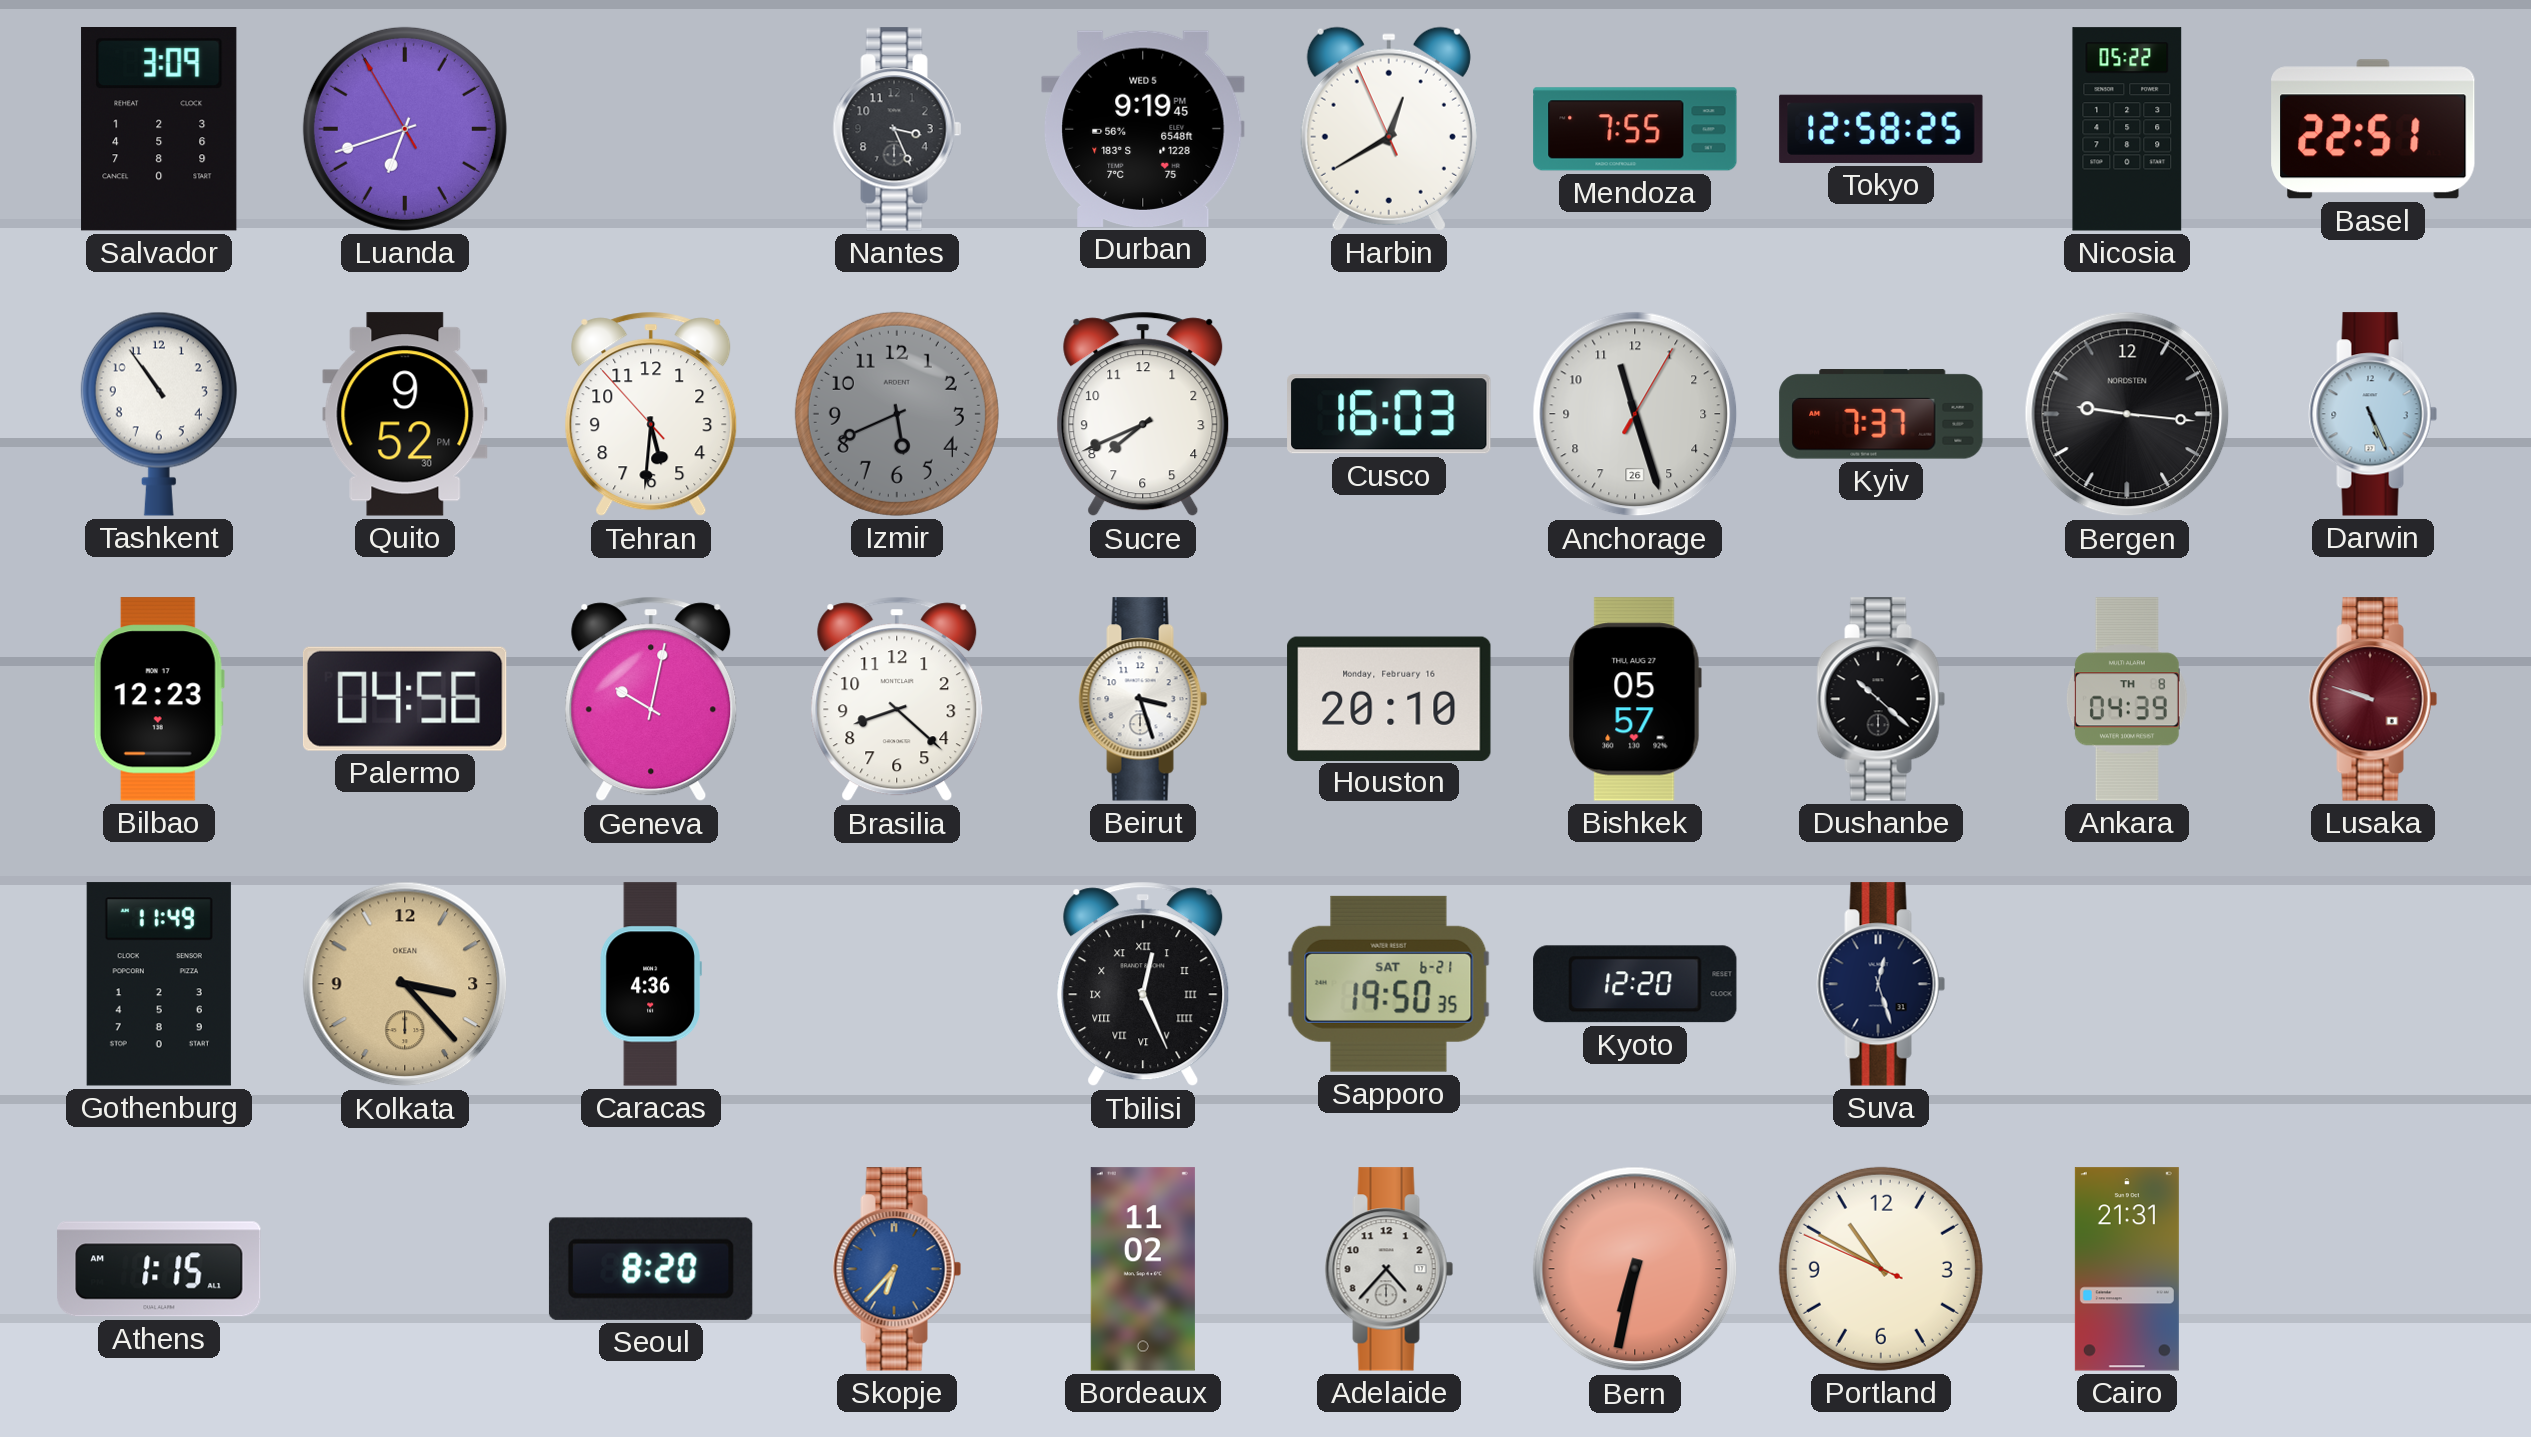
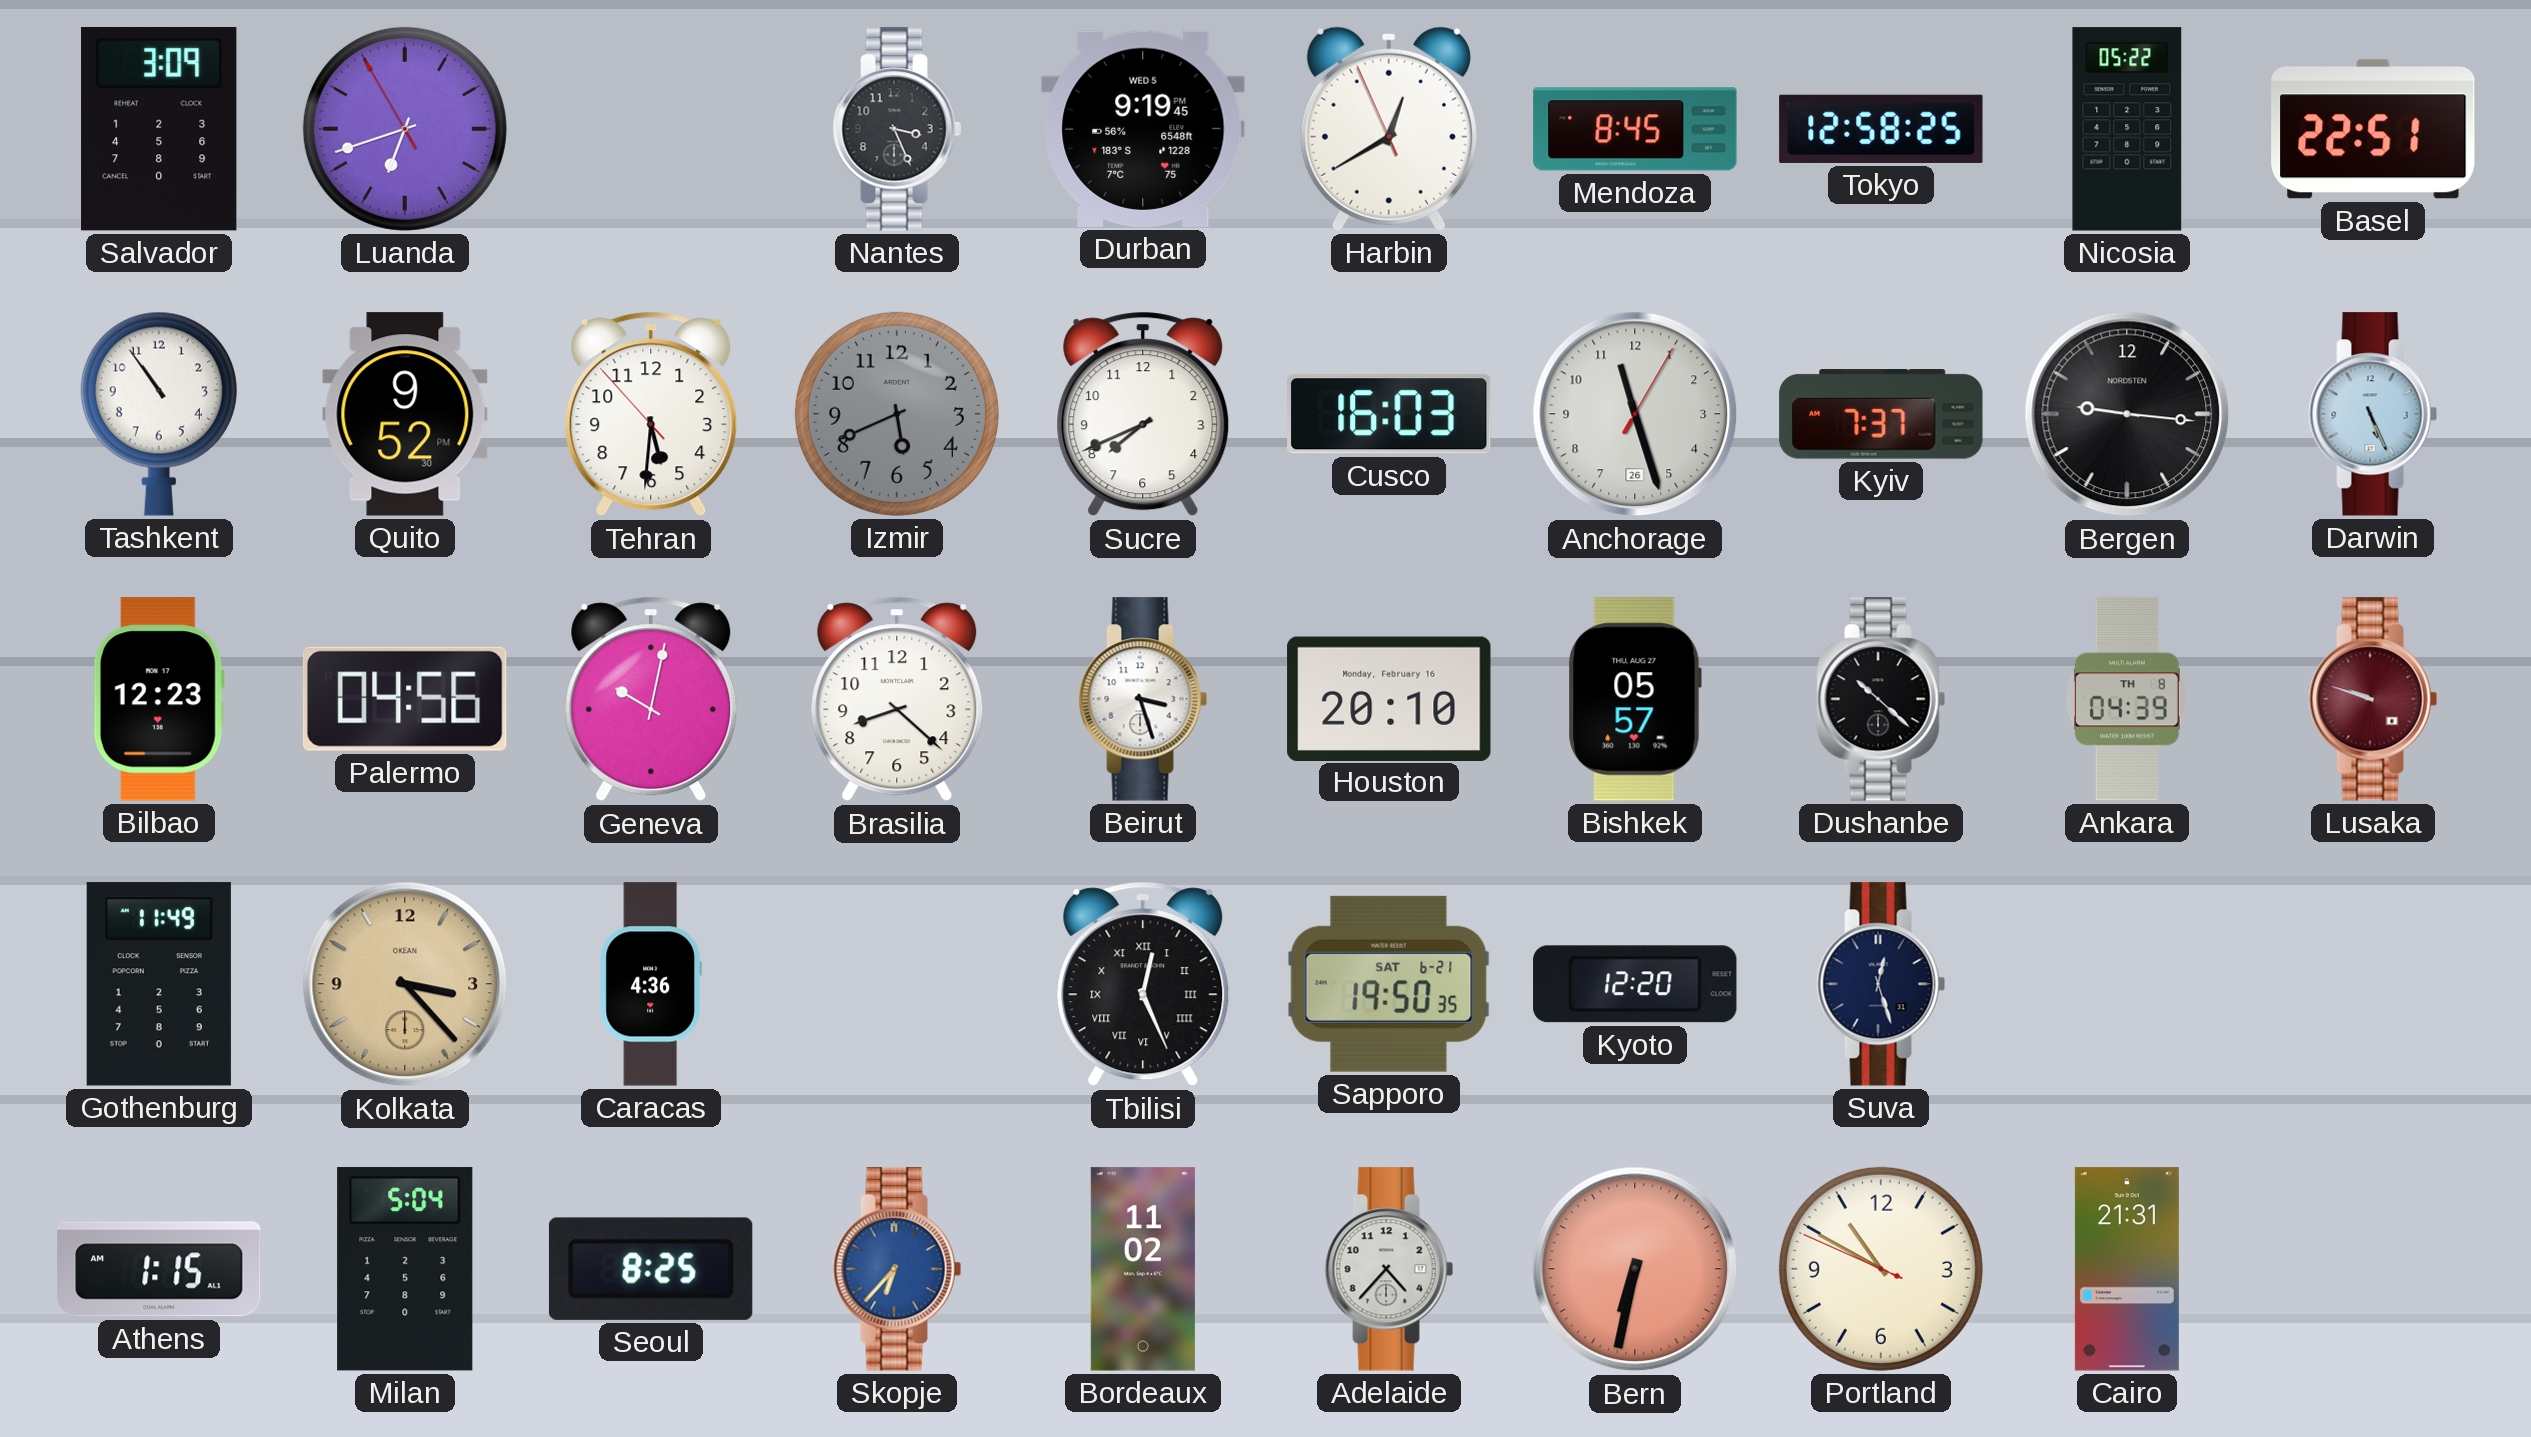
Mendoza: 7:55 -> 8:45
Milan: none -> 5:04
Seoul: 8:20 -> 8:25
